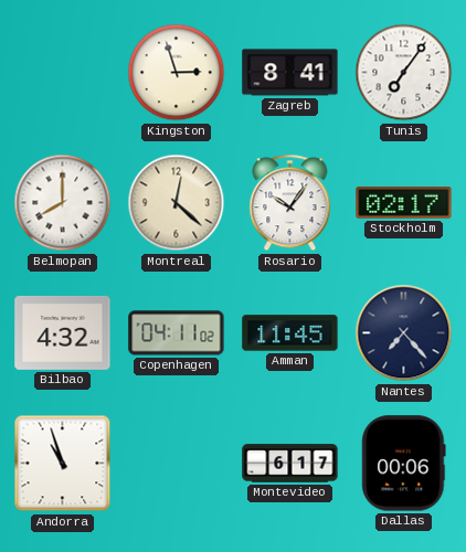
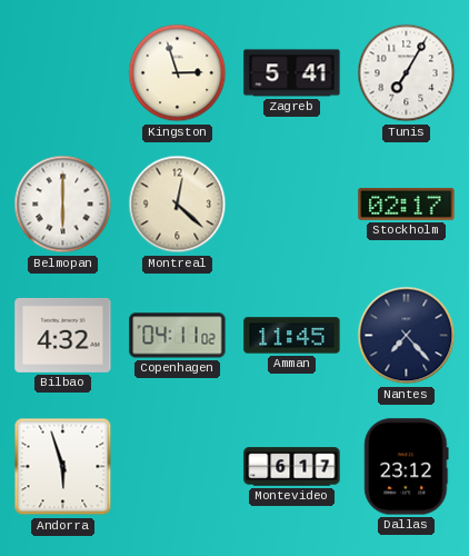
Zagreb: 8:41 -> 5:41
Tunis: 7:06 -> 7:05
Belmopan: 8:00 -> 6:00
Rosario: 10:06 -> none
Andorra: 10:57 -> 5:57
Dallas: 00:06 -> 23:12
